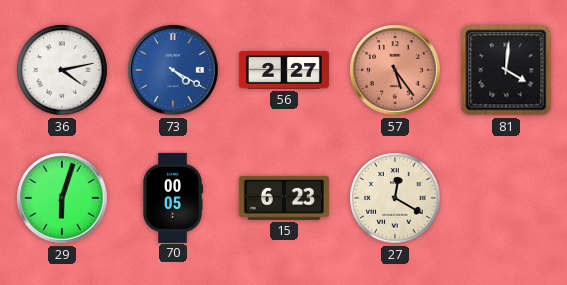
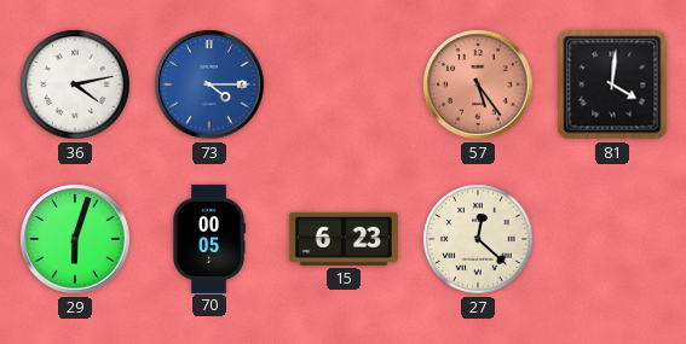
73: 4:20 -> 4:15
56: 2:27 -> none
27: 12:20 -> 12:22
